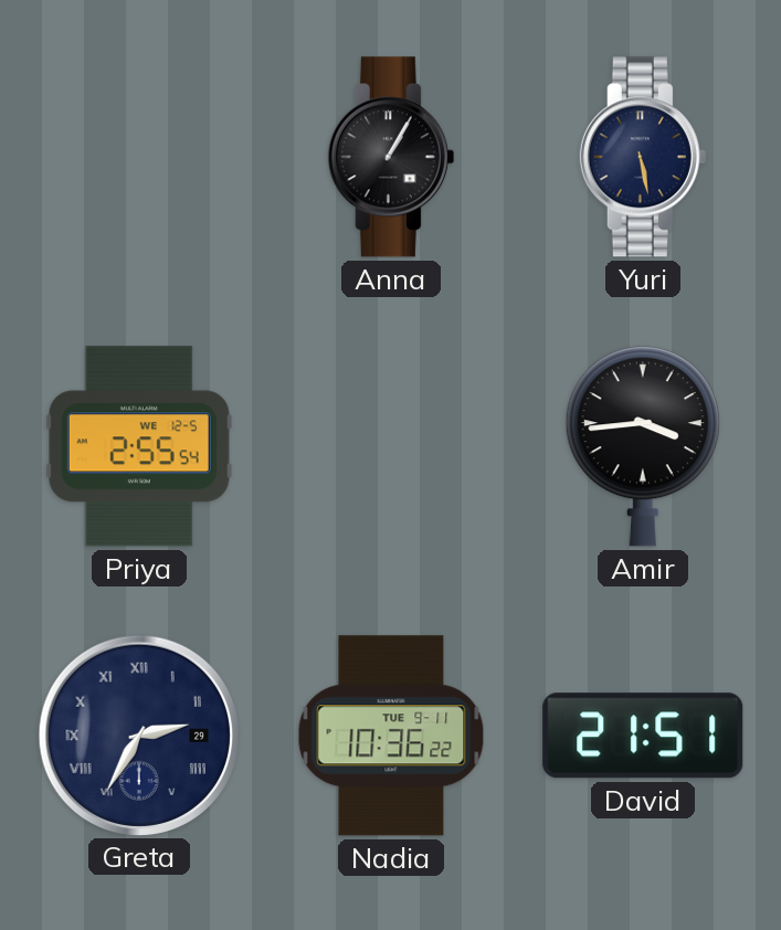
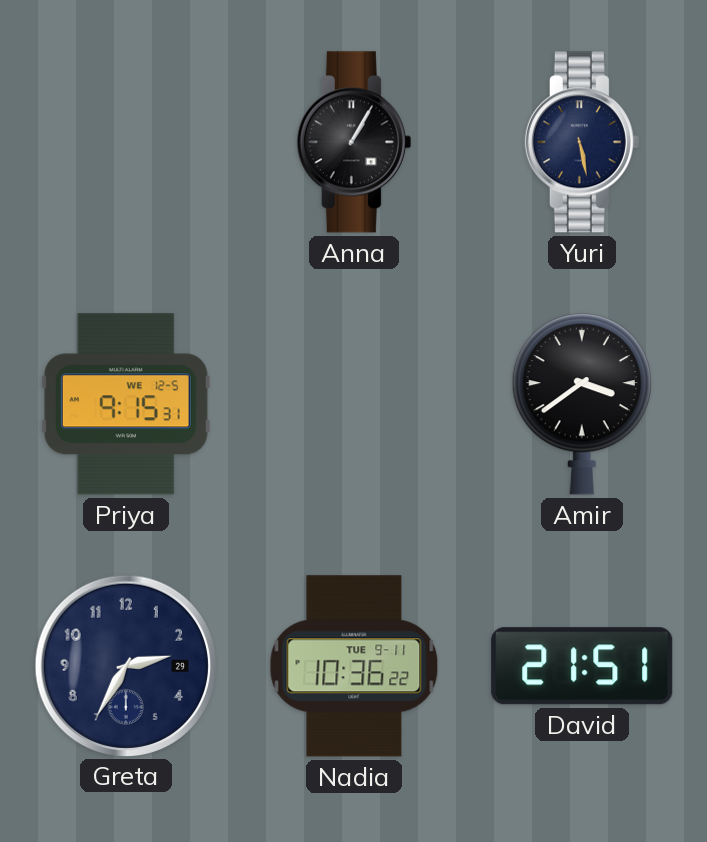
Priya: 2:55 -> 9:15
Amir: 3:44 -> 3:39
Greta numerals: Roman -> Arabic
